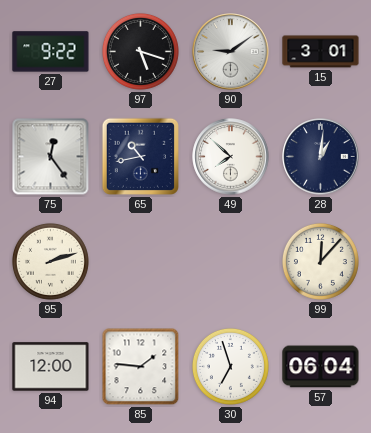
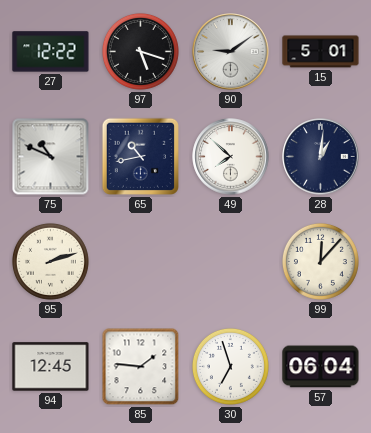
27: 9:22 -> 12:22
15: 3:01 -> 5:01
75: 12:24 -> 10:49
94: 12:00 -> 12:45
